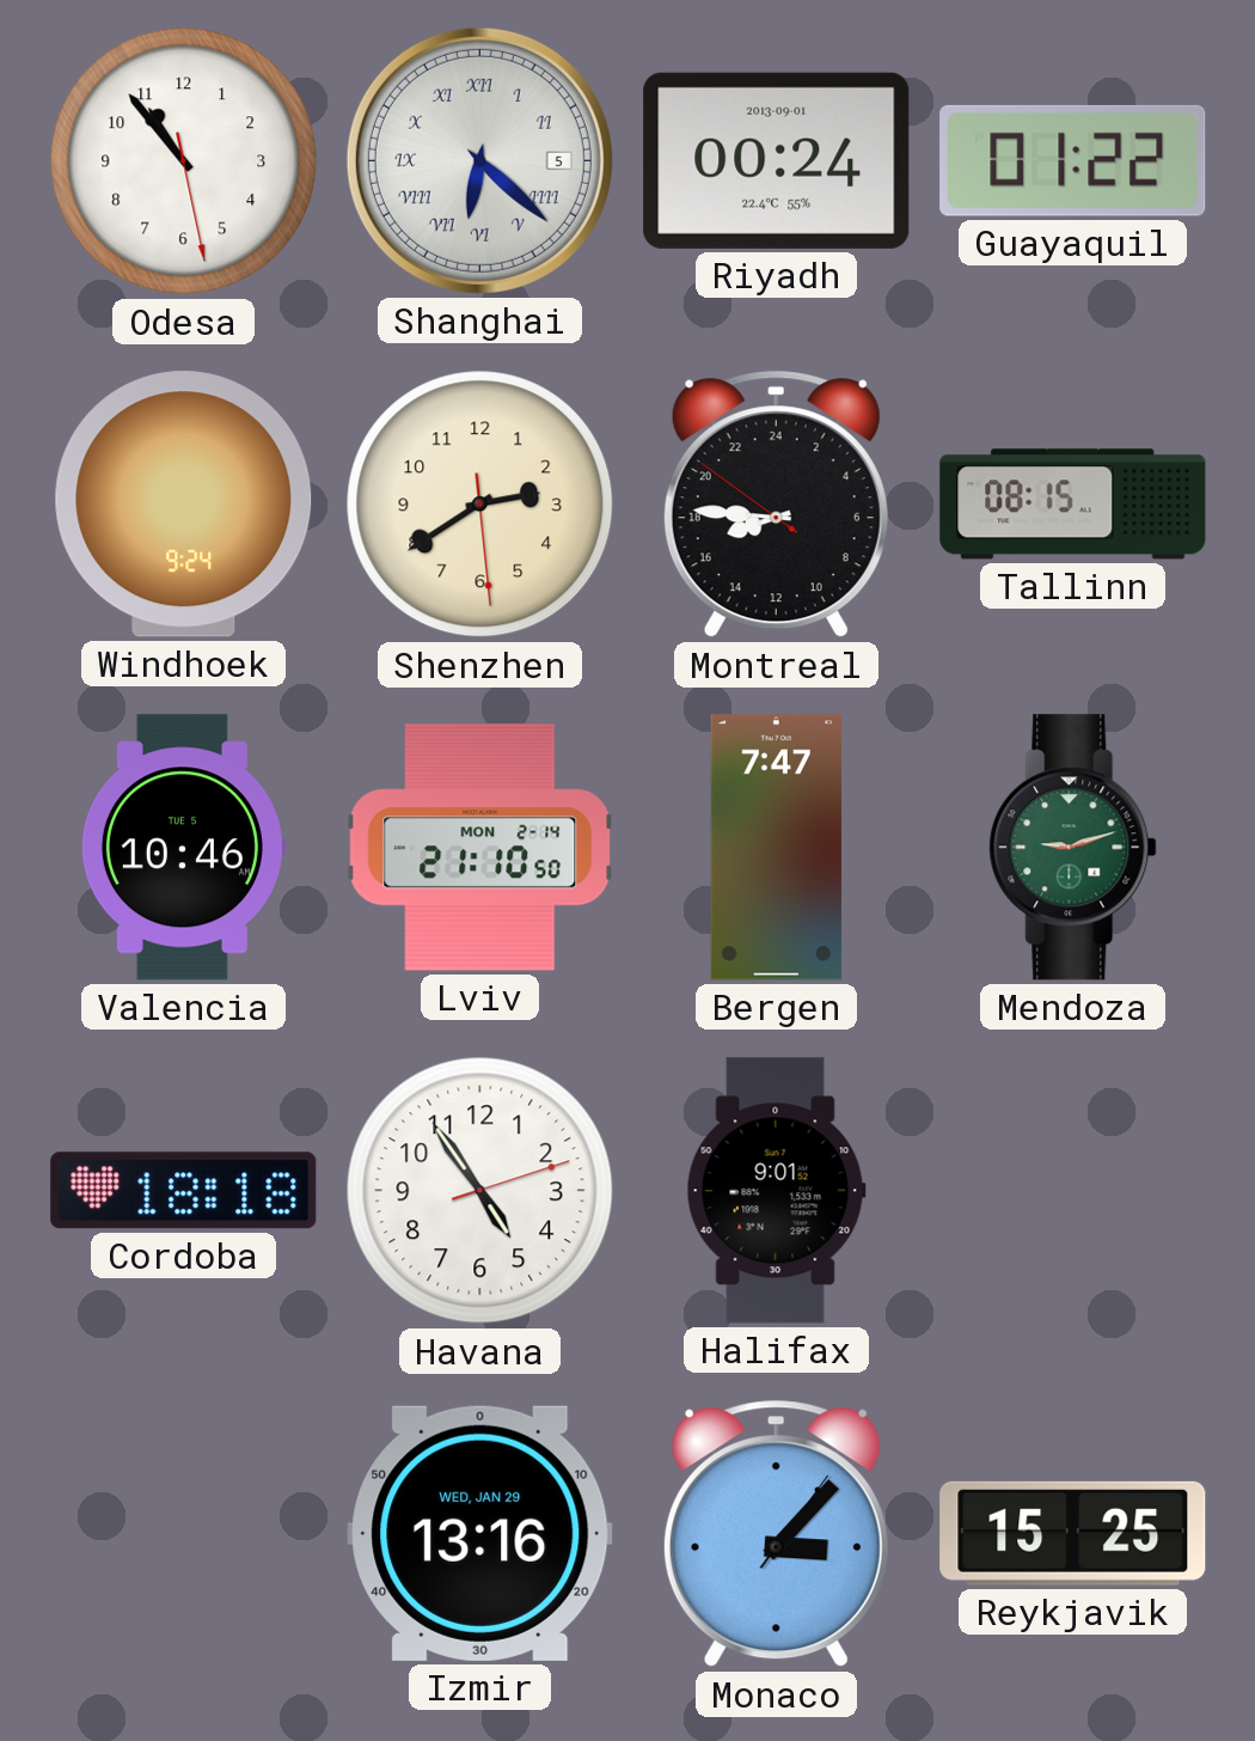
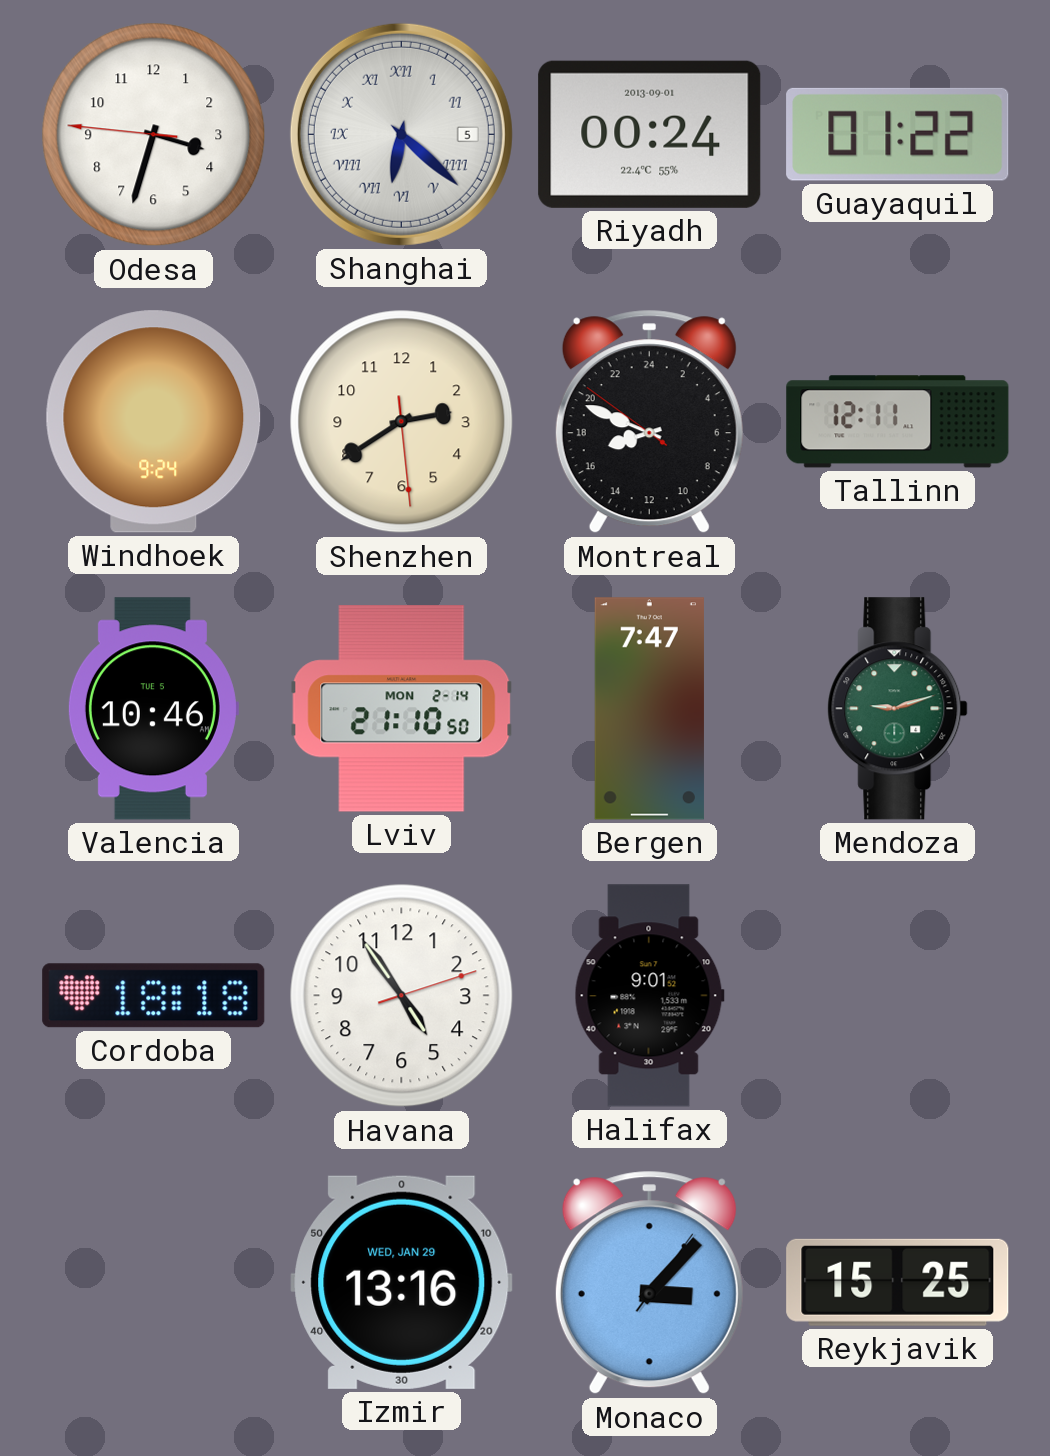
Odesa: 10:53 -> 3:32
Montreal: 16:45 -> 16:48
Tallinn: 08:15 -> 12:11
